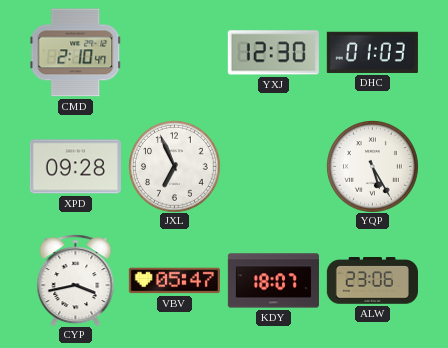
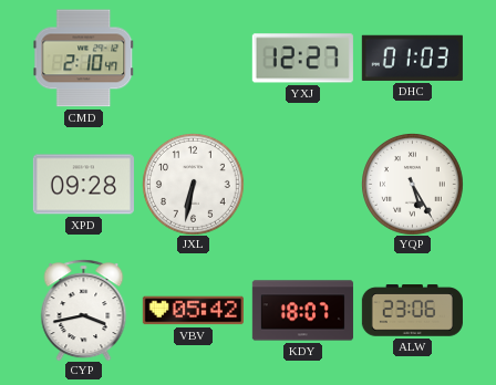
YXJ: 12:30 -> 12:27
JXL: 6:56 -> 6:32
VBV: 05:47 -> 05:42
